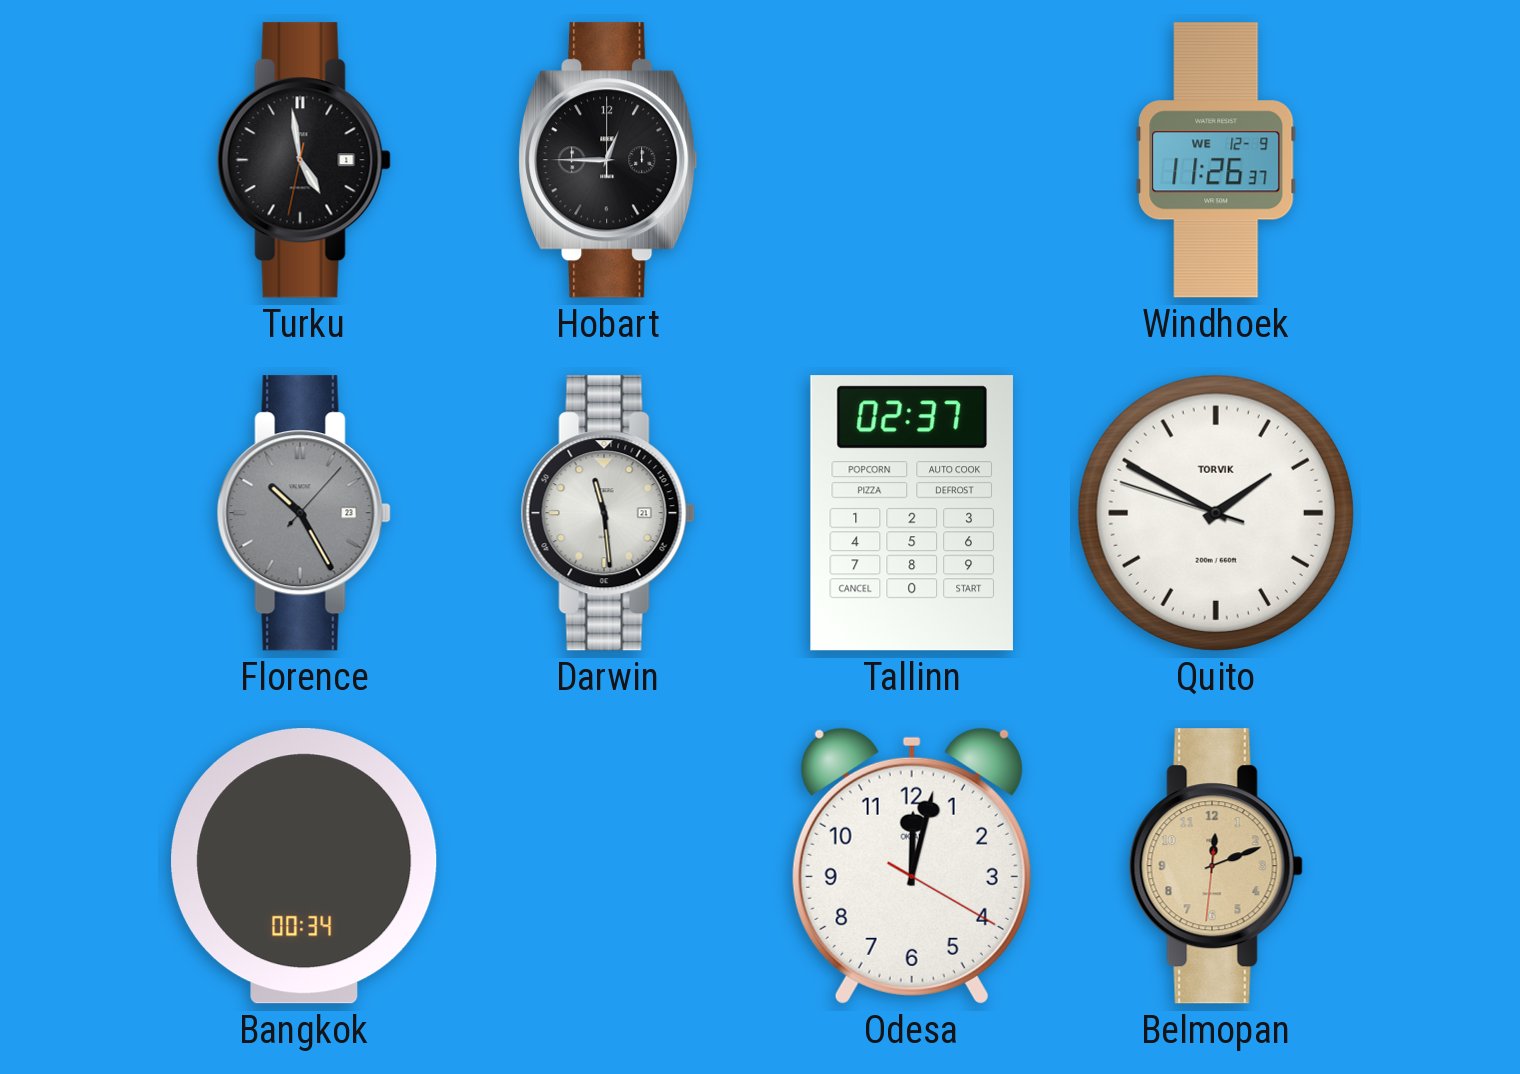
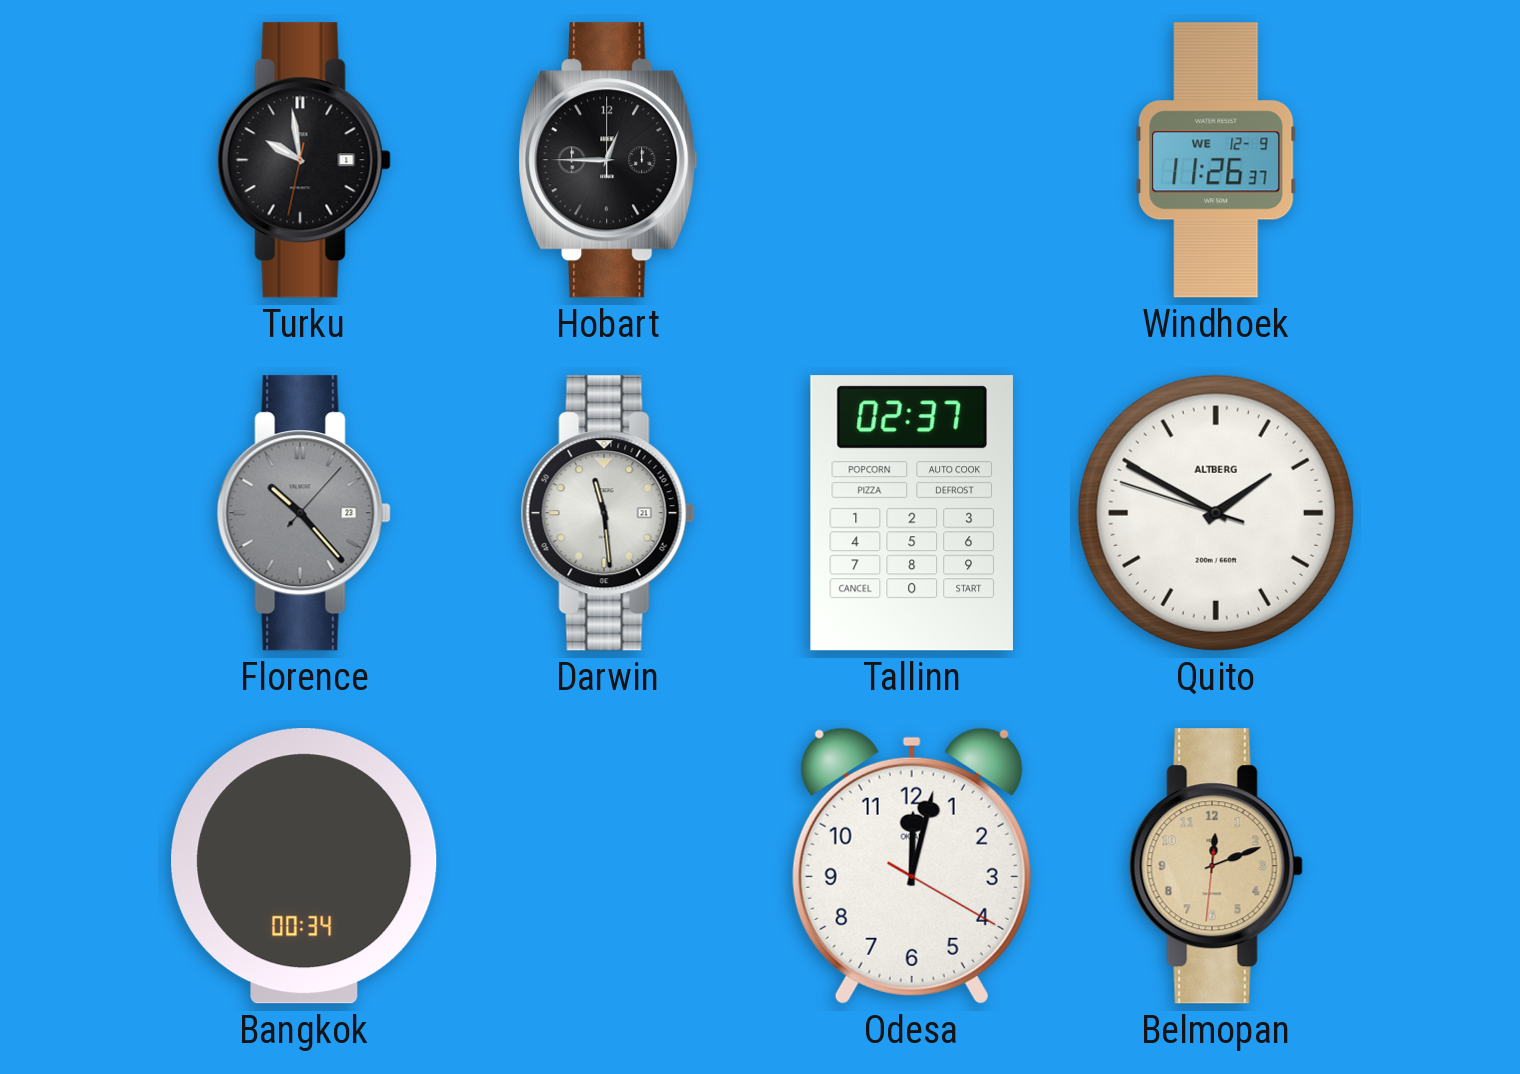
Turku: 4:58 -> 9:58
Florence: 10:25 -> 10:23
Quito brand: TORVIK -> ALTBERG
